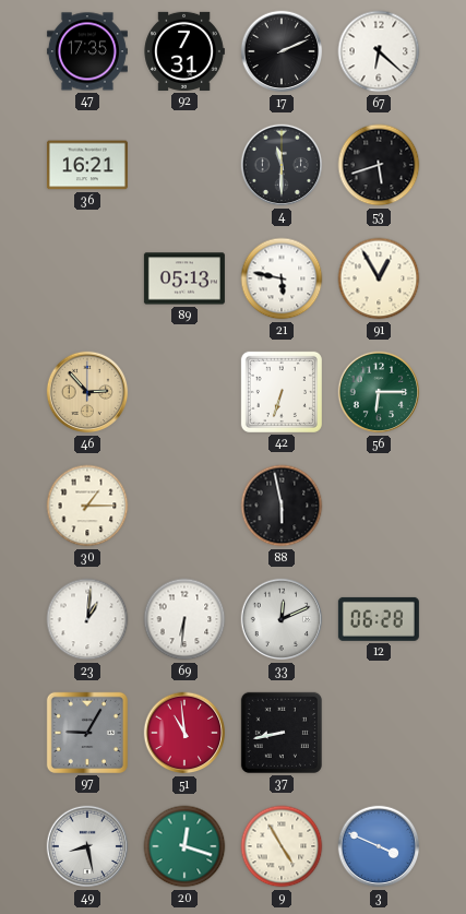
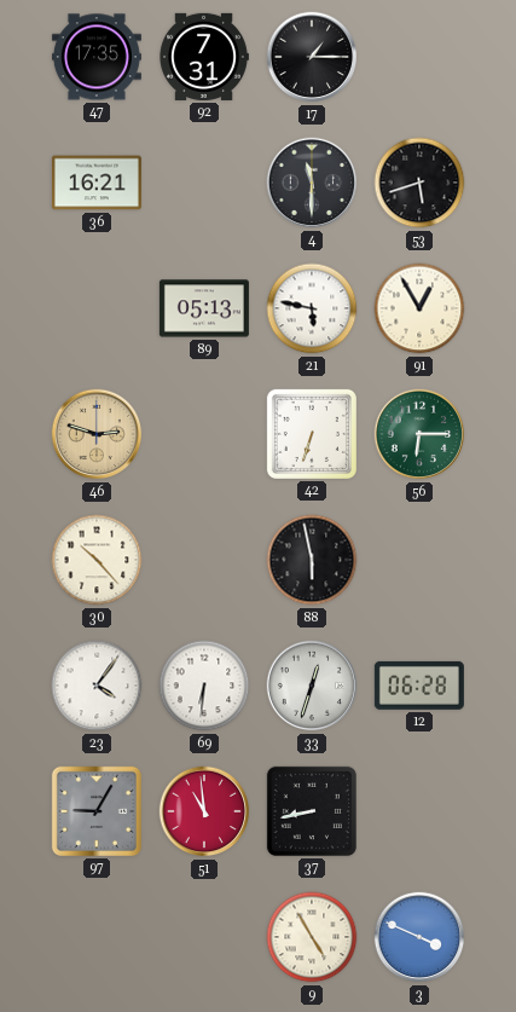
17: 2:11 -> 1:15
67: 6:22 -> none
46: 2:53 -> 2:48
30: 1:15 -> 10:23
23: 1:01 -> 4:06
33: 12:11 -> 12:33
49: 8:28 -> none
20: 12:18 -> none
